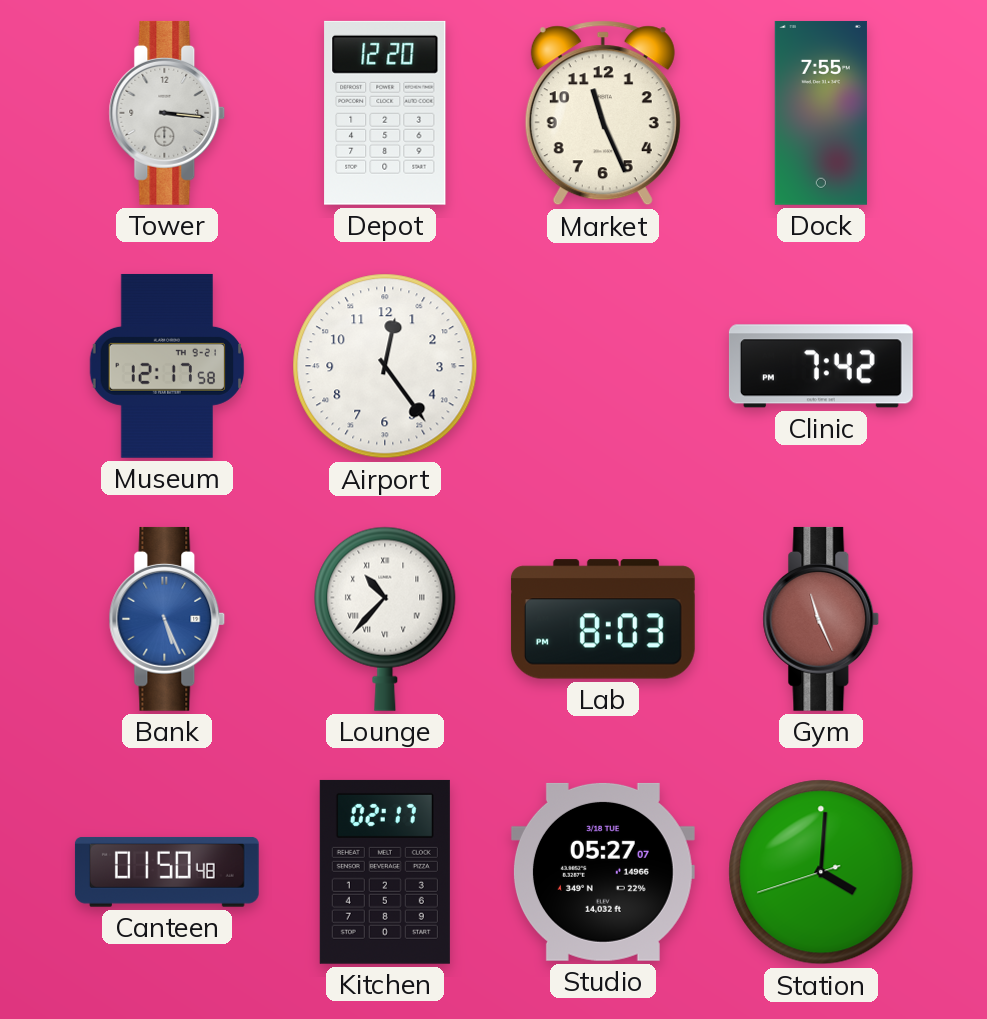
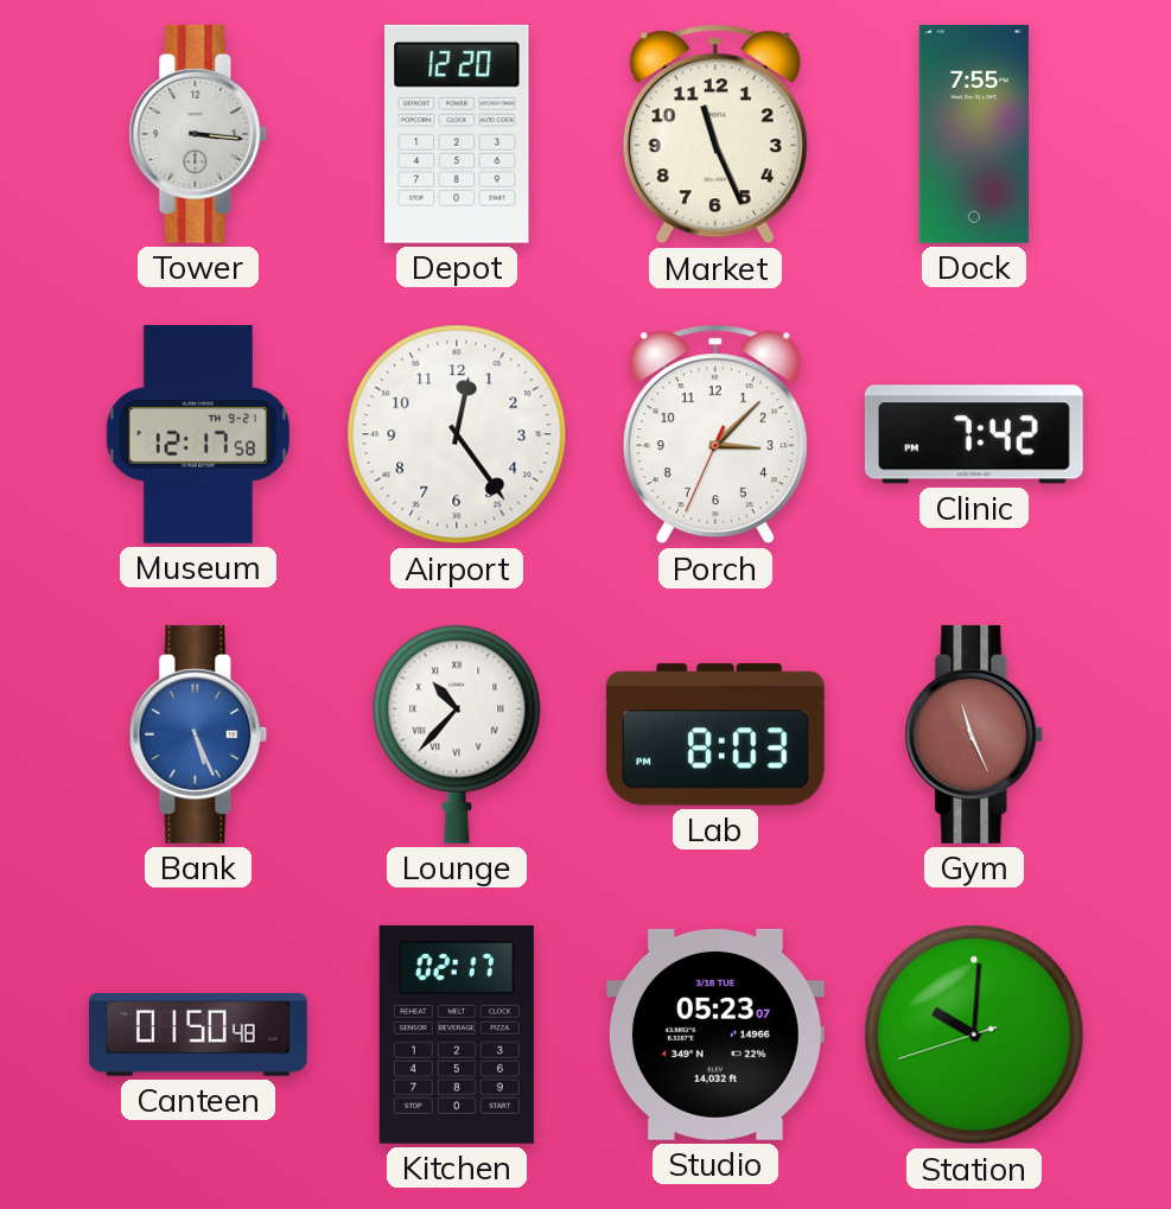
Porch: none -> 3:07
Studio: 05:27 -> 05:23
Station: 4:00 -> 10:00
